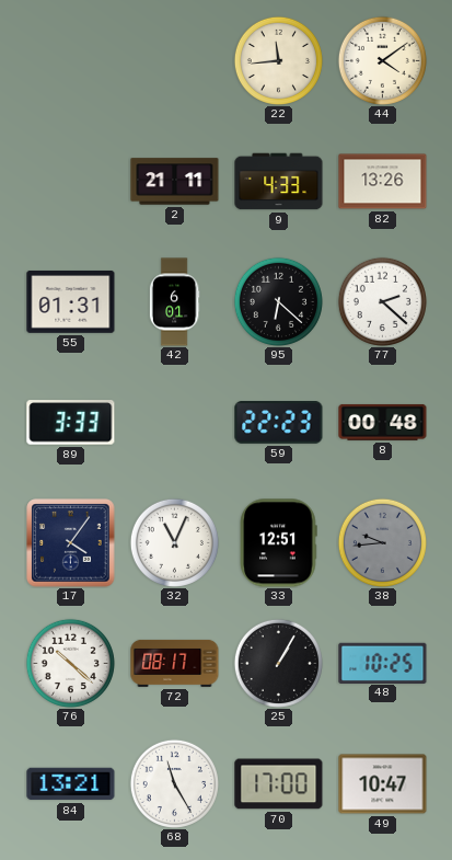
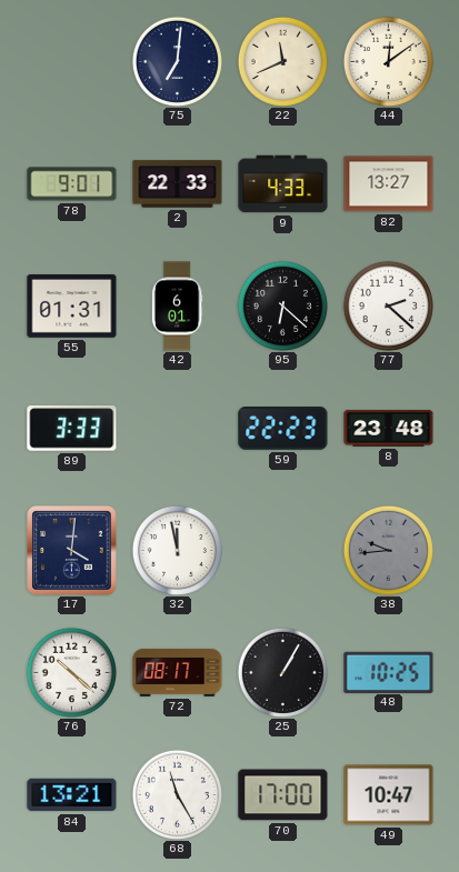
75: none -> 7:01
22: 11:44 -> 11:41
44: 4:09 -> 12:09
78: none -> 9:01
2: 21:11 -> 22:33
82: 13:26 -> 13:27
8: 00:48 -> 23:48
17: 4:06 -> 4:01
32: 11:04 -> 11:58
33: 12:51 -> none
